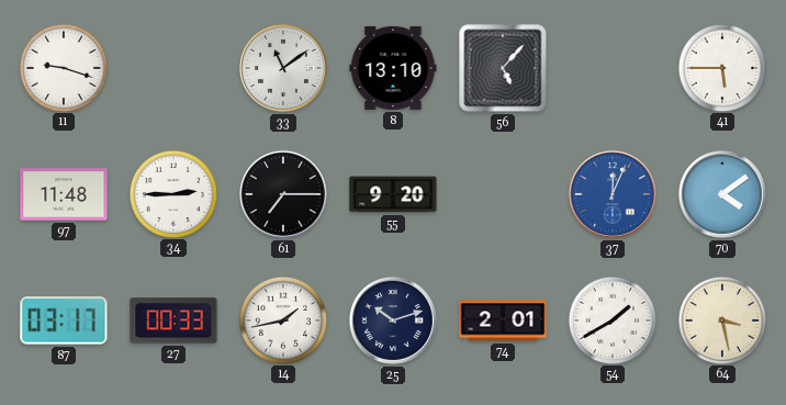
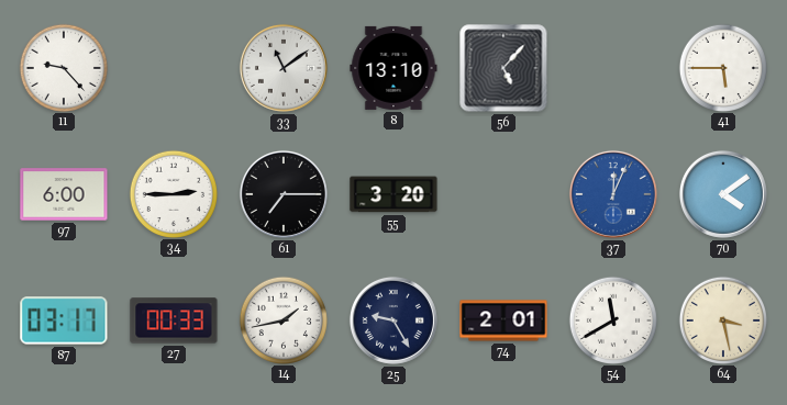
11: 9:18 -> 9:23
97: 11:48 -> 6:00
55: 9:20 -> 3:20
25: 10:12 -> 9:25
54: 1:40 -> 11:40
